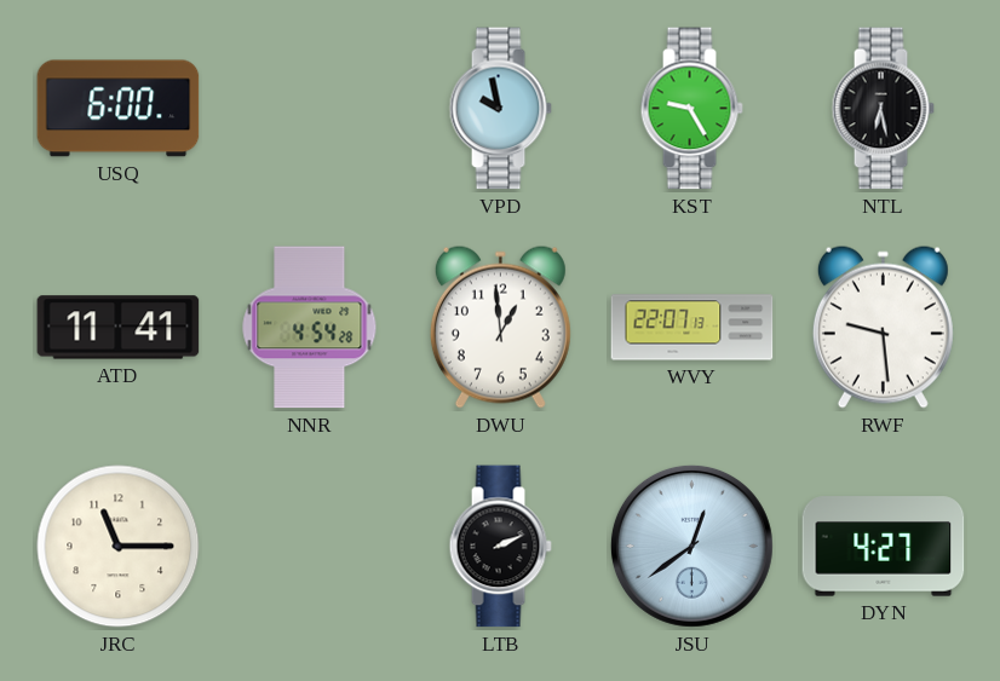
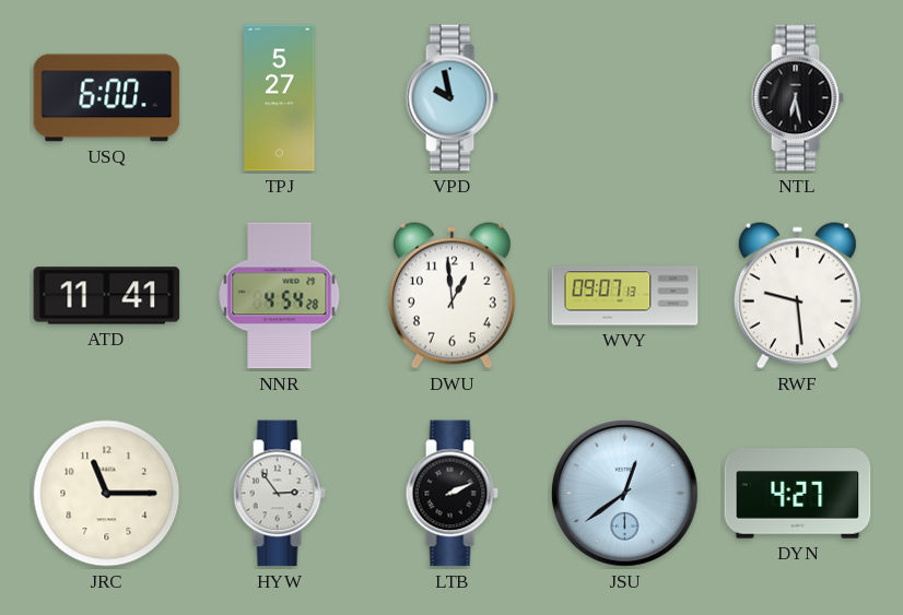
TPJ: none -> 5:27
KST: 9:25 -> none
WVY: 22:07 -> 09:07
HYW: none -> 2:54
